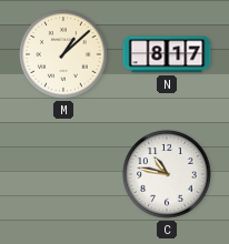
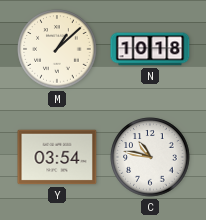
N: 8:17 -> 10:18
Y: none -> 03:54
